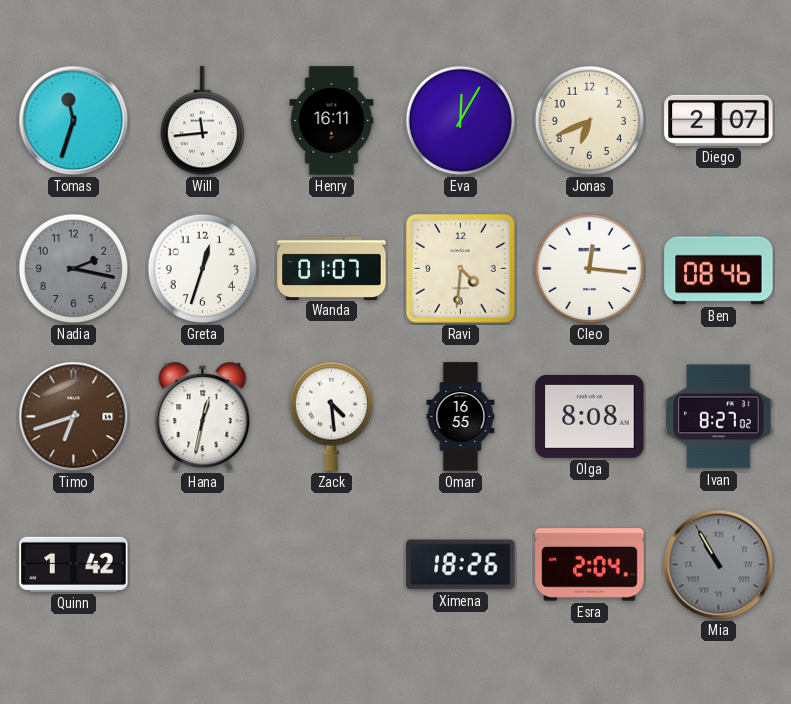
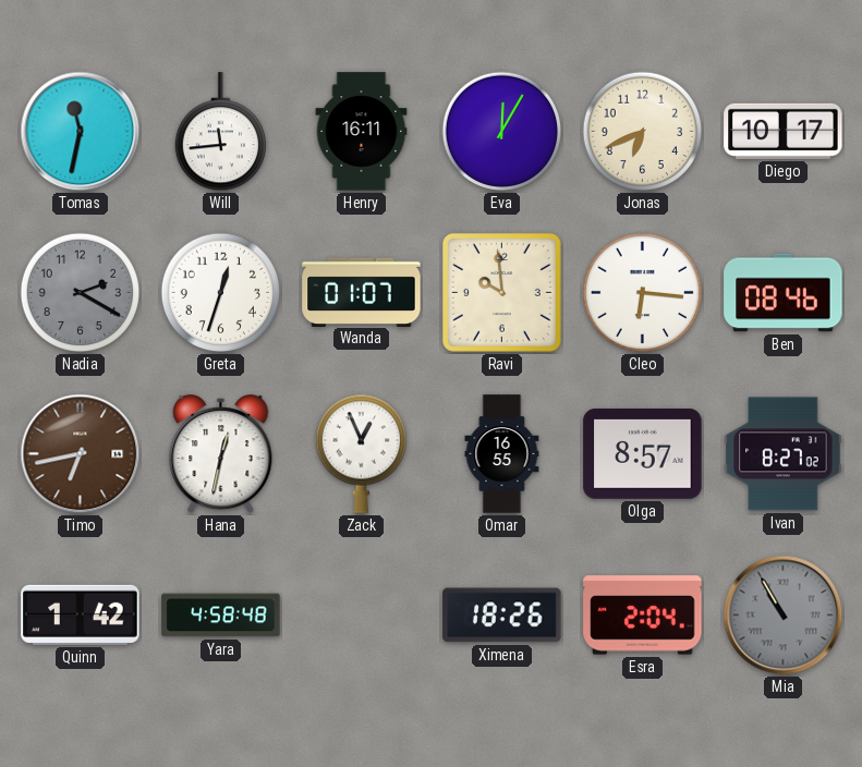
Tomas: 11:33 -> 11:32
Diego: 2:07 -> 10:17
Nadia: 2:17 -> 2:20
Ravi: 4:31 -> 9:59
Cleo: 12:16 -> 6:16
Timo: 6:42 -> 6:43
Zack: 4:29 -> 12:56
Olga: 8:08 -> 8:57
Yara: none -> 4:58
